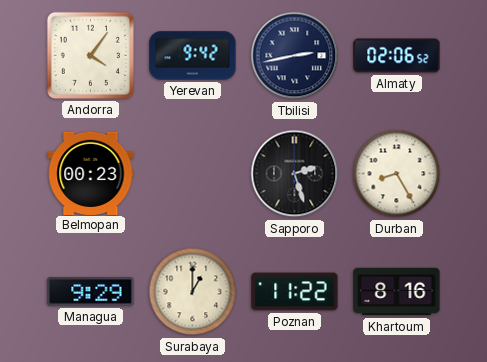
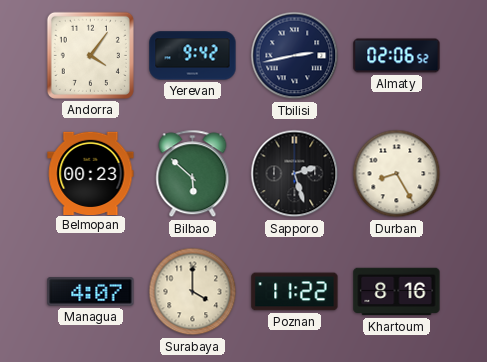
Bilbao: none -> 5:52
Managua: 9:29 -> 4:07
Surabaya: 1:00 -> 4:00
